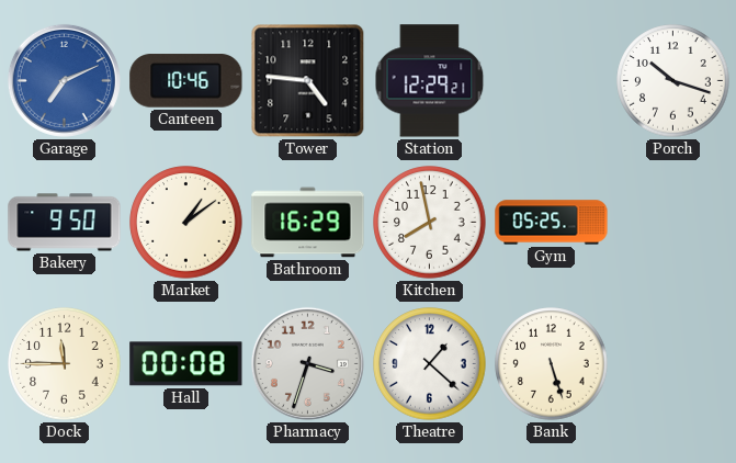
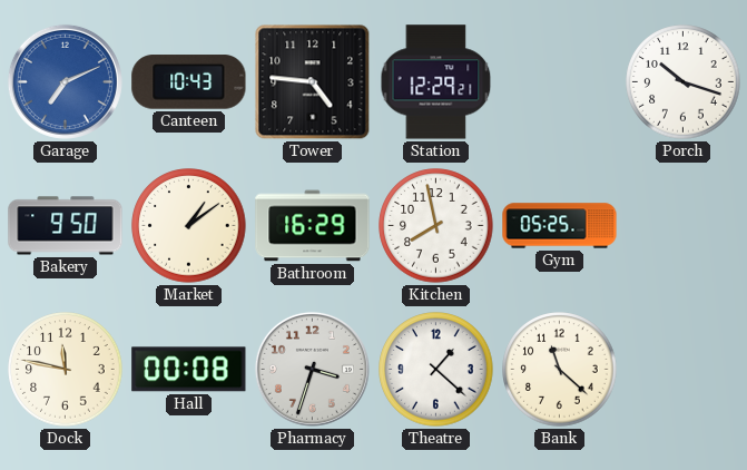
Canteen: 10:46 -> 10:43
Dock: 11:45 -> 11:47
Bank: 5:27 -> 11:22
